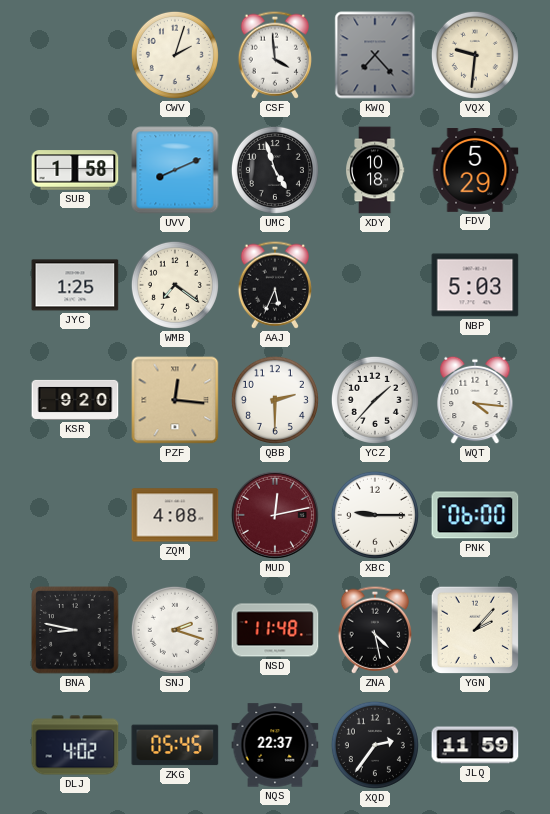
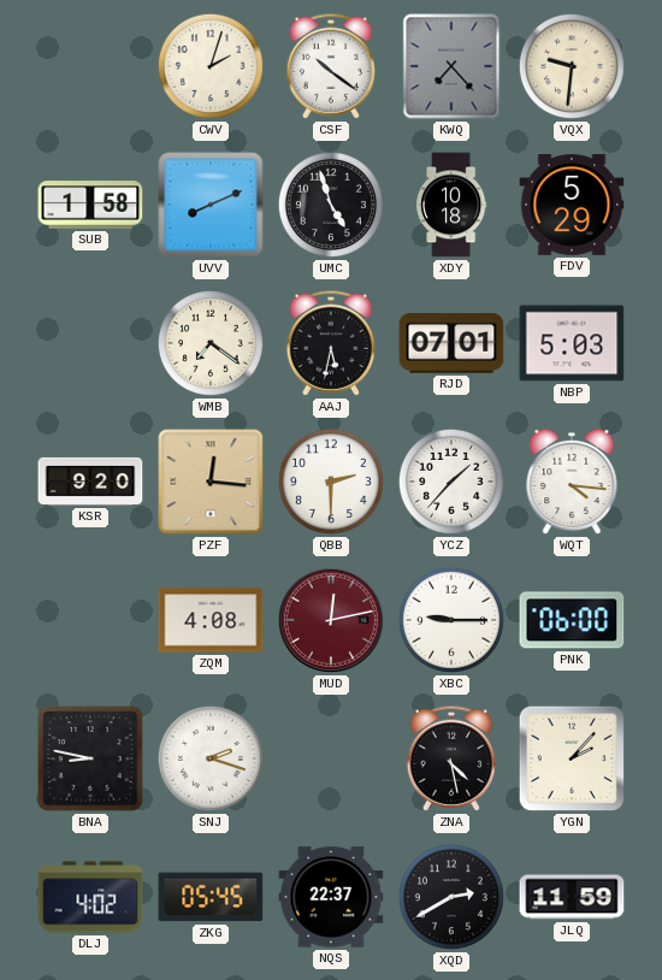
CSF: 3:59 -> 10:21
JYC: 1:25 -> none
AAJ: 5:34 -> 5:32
RJD: none -> 07:01
NSD: 11:48 -> none
XQD: 2:36 -> 2:40
